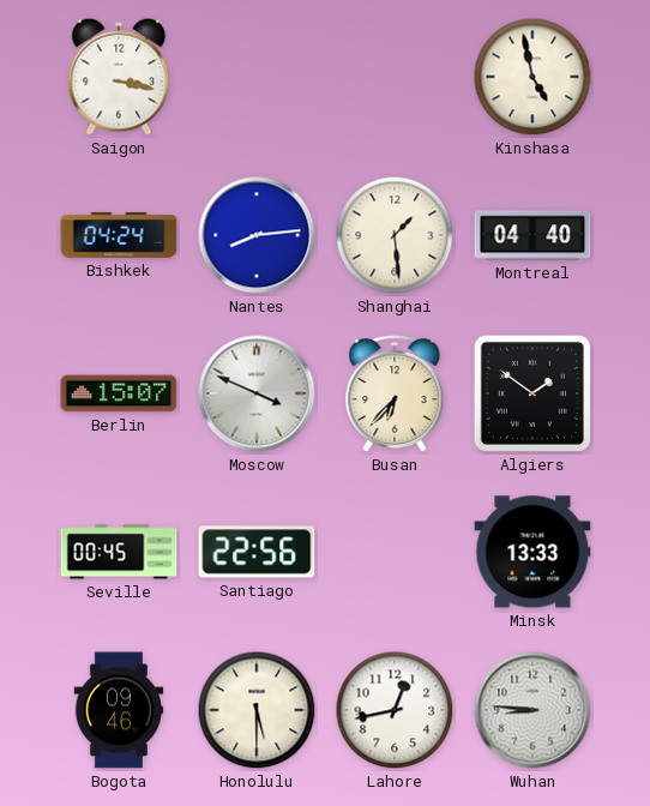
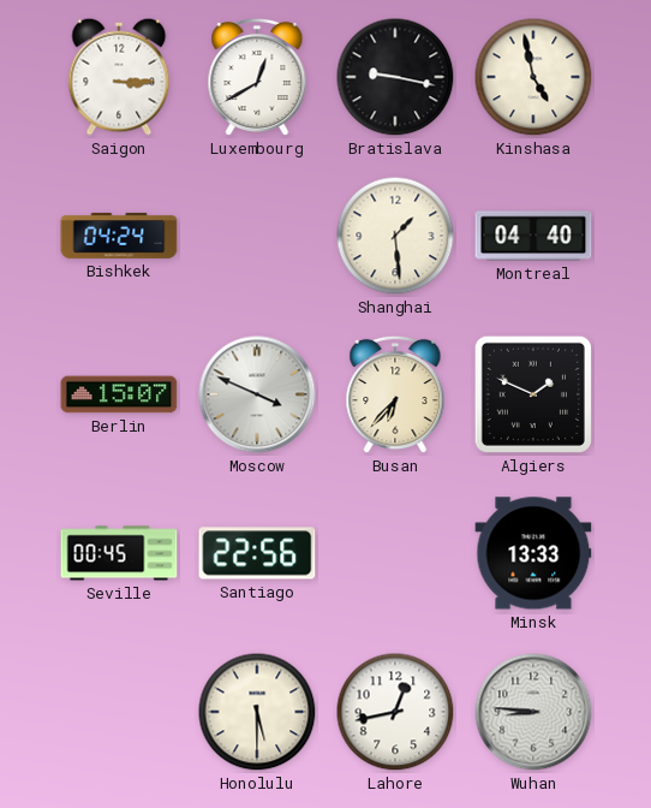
Saigon: 3:17 -> 3:15
Luxembourg: none -> 12:40
Bratislava: none -> 9:17
Nantes: 8:14 -> none
Algiers: 1:51 -> 1:49
Bogota: 09:46 -> none
